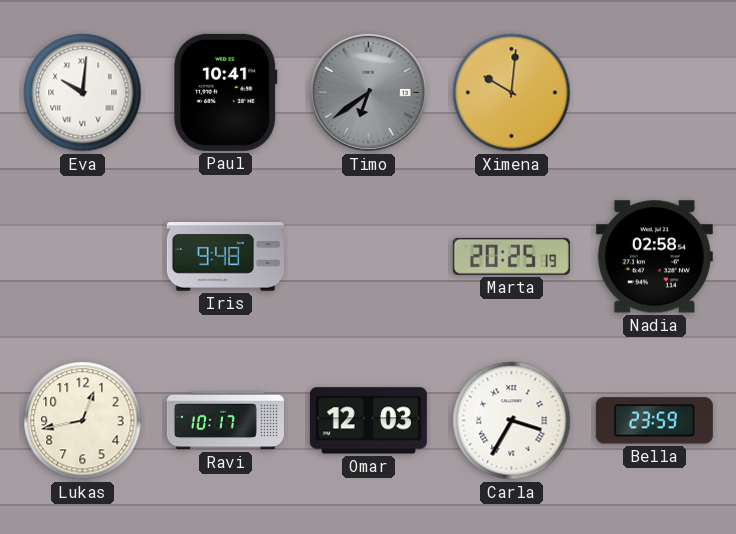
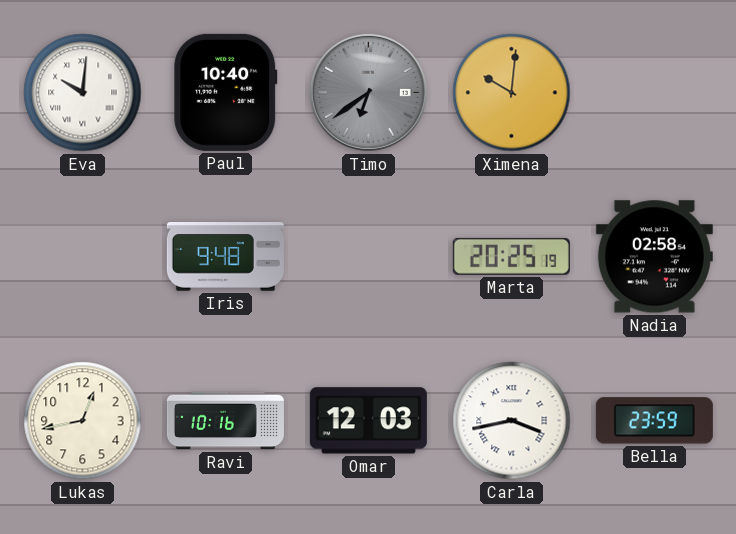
Paul: 10:41 -> 10:40
Ravi: 10:17 -> 10:16
Carla: 3:35 -> 3:43
